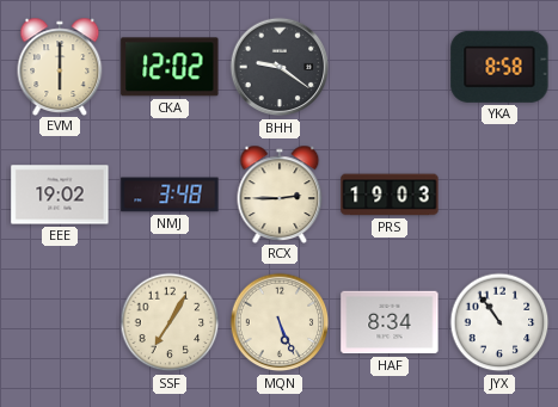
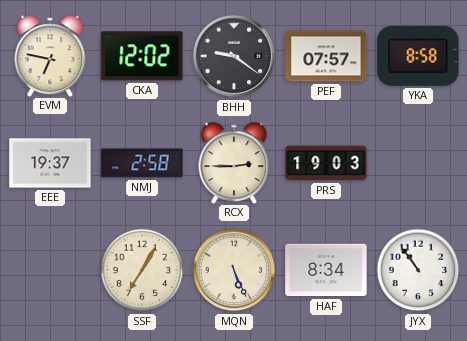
EVM: 6:00 -> 6:47
PEF: none -> 07:57
EEE: 19:02 -> 19:37
NMJ: 3:48 -> 2:58
